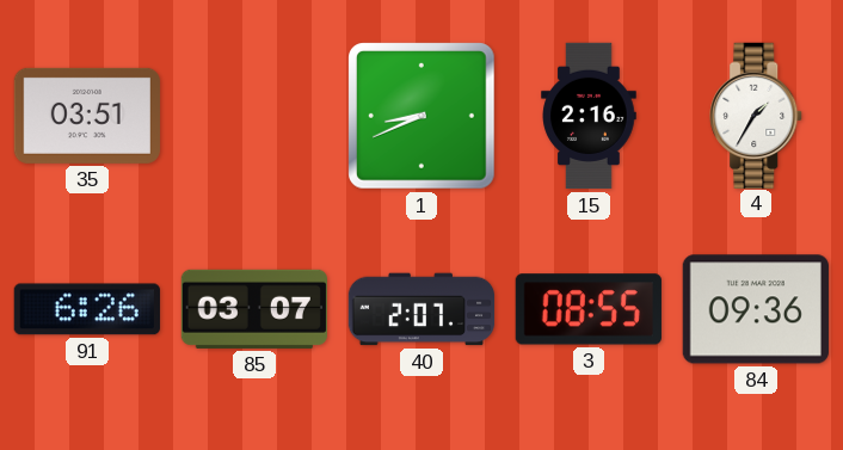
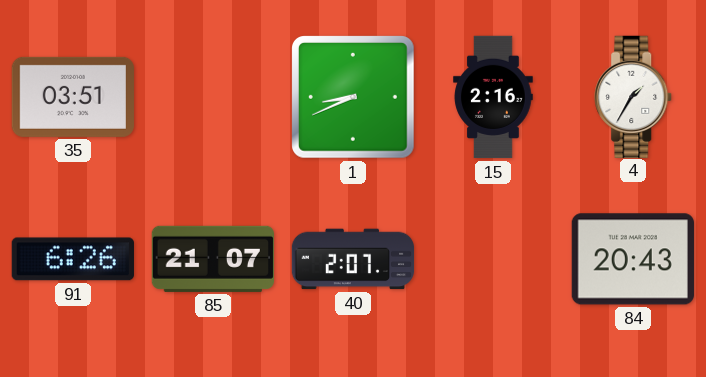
85: 03:07 -> 21:07
3: 08:55 -> none
84: 09:36 -> 20:43
